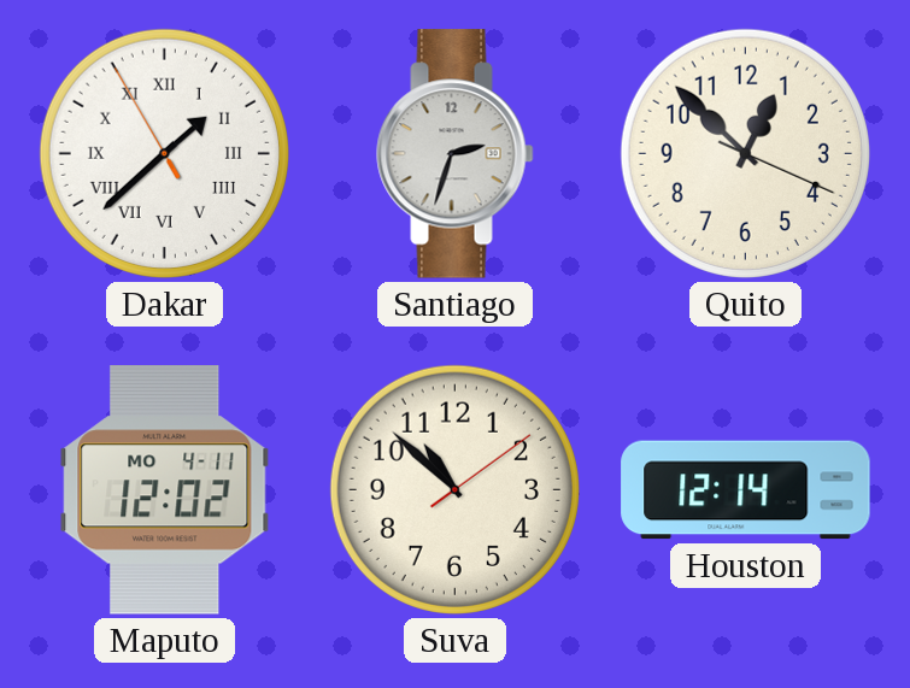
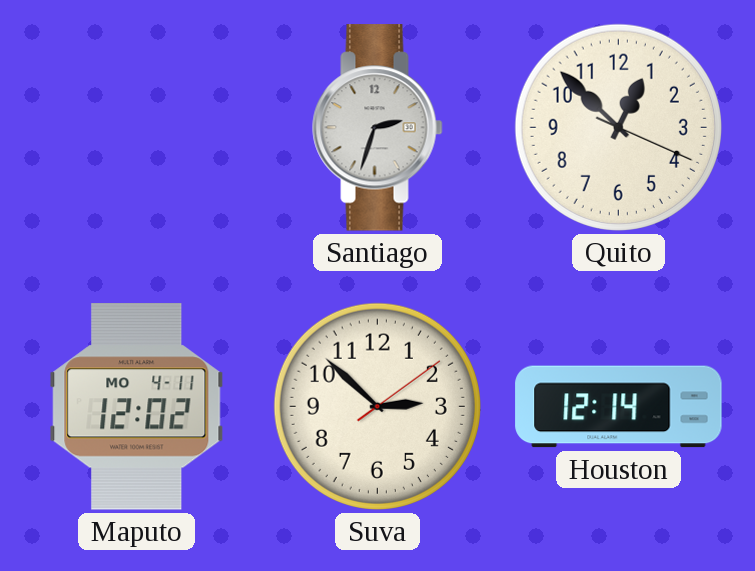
Dakar: 1:37 -> none
Suva: 10:52 -> 2:52
